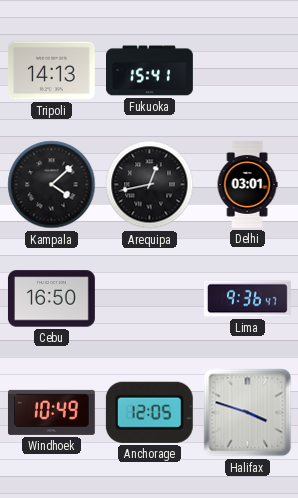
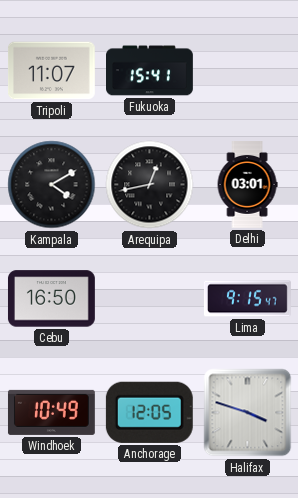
Tripoli: 14:13 -> 11:07
Kampala: 4:08 -> 4:10
Lima: 9:36 -> 9:15
